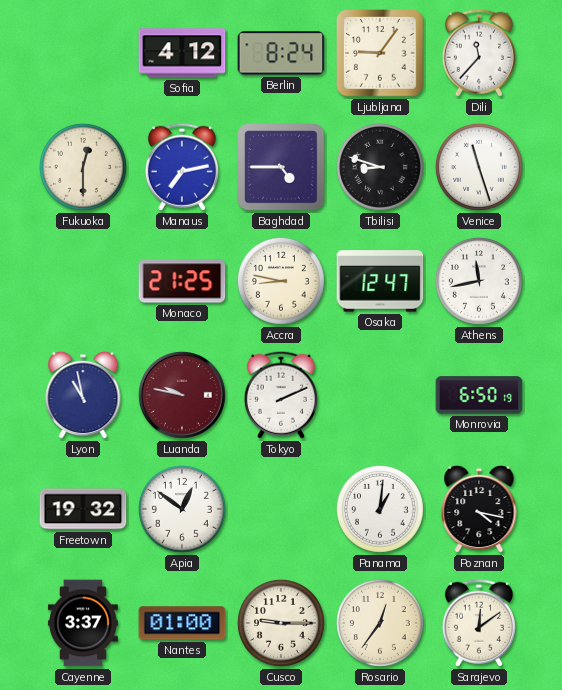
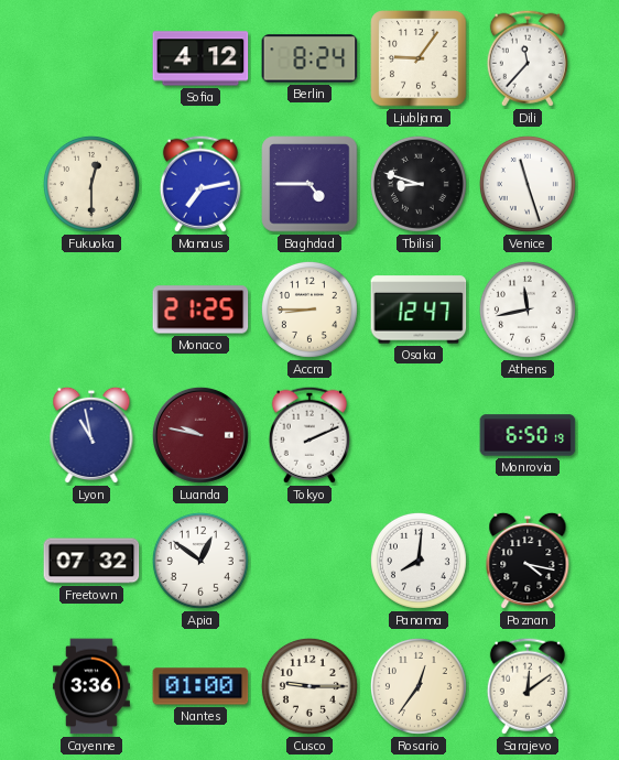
Accra: 8:47 -> 8:45
Freetown: 19:32 -> 07:32
Panama: 1:01 -> 8:01
Cayenne: 3:37 -> 3:36
